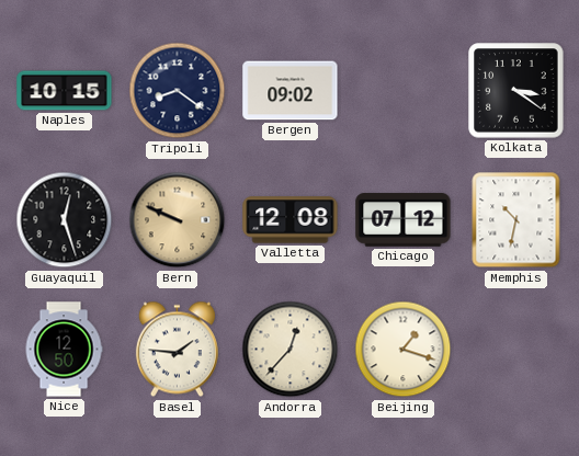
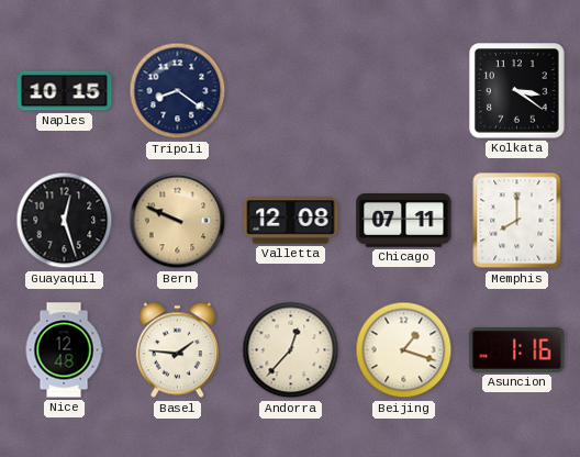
Bergen: 09:02 -> none
Chicago: 07:12 -> 07:11
Memphis: 10:32 -> 8:00
Nice: 12:50 -> 12:48
Asuncion: none -> 1:16
